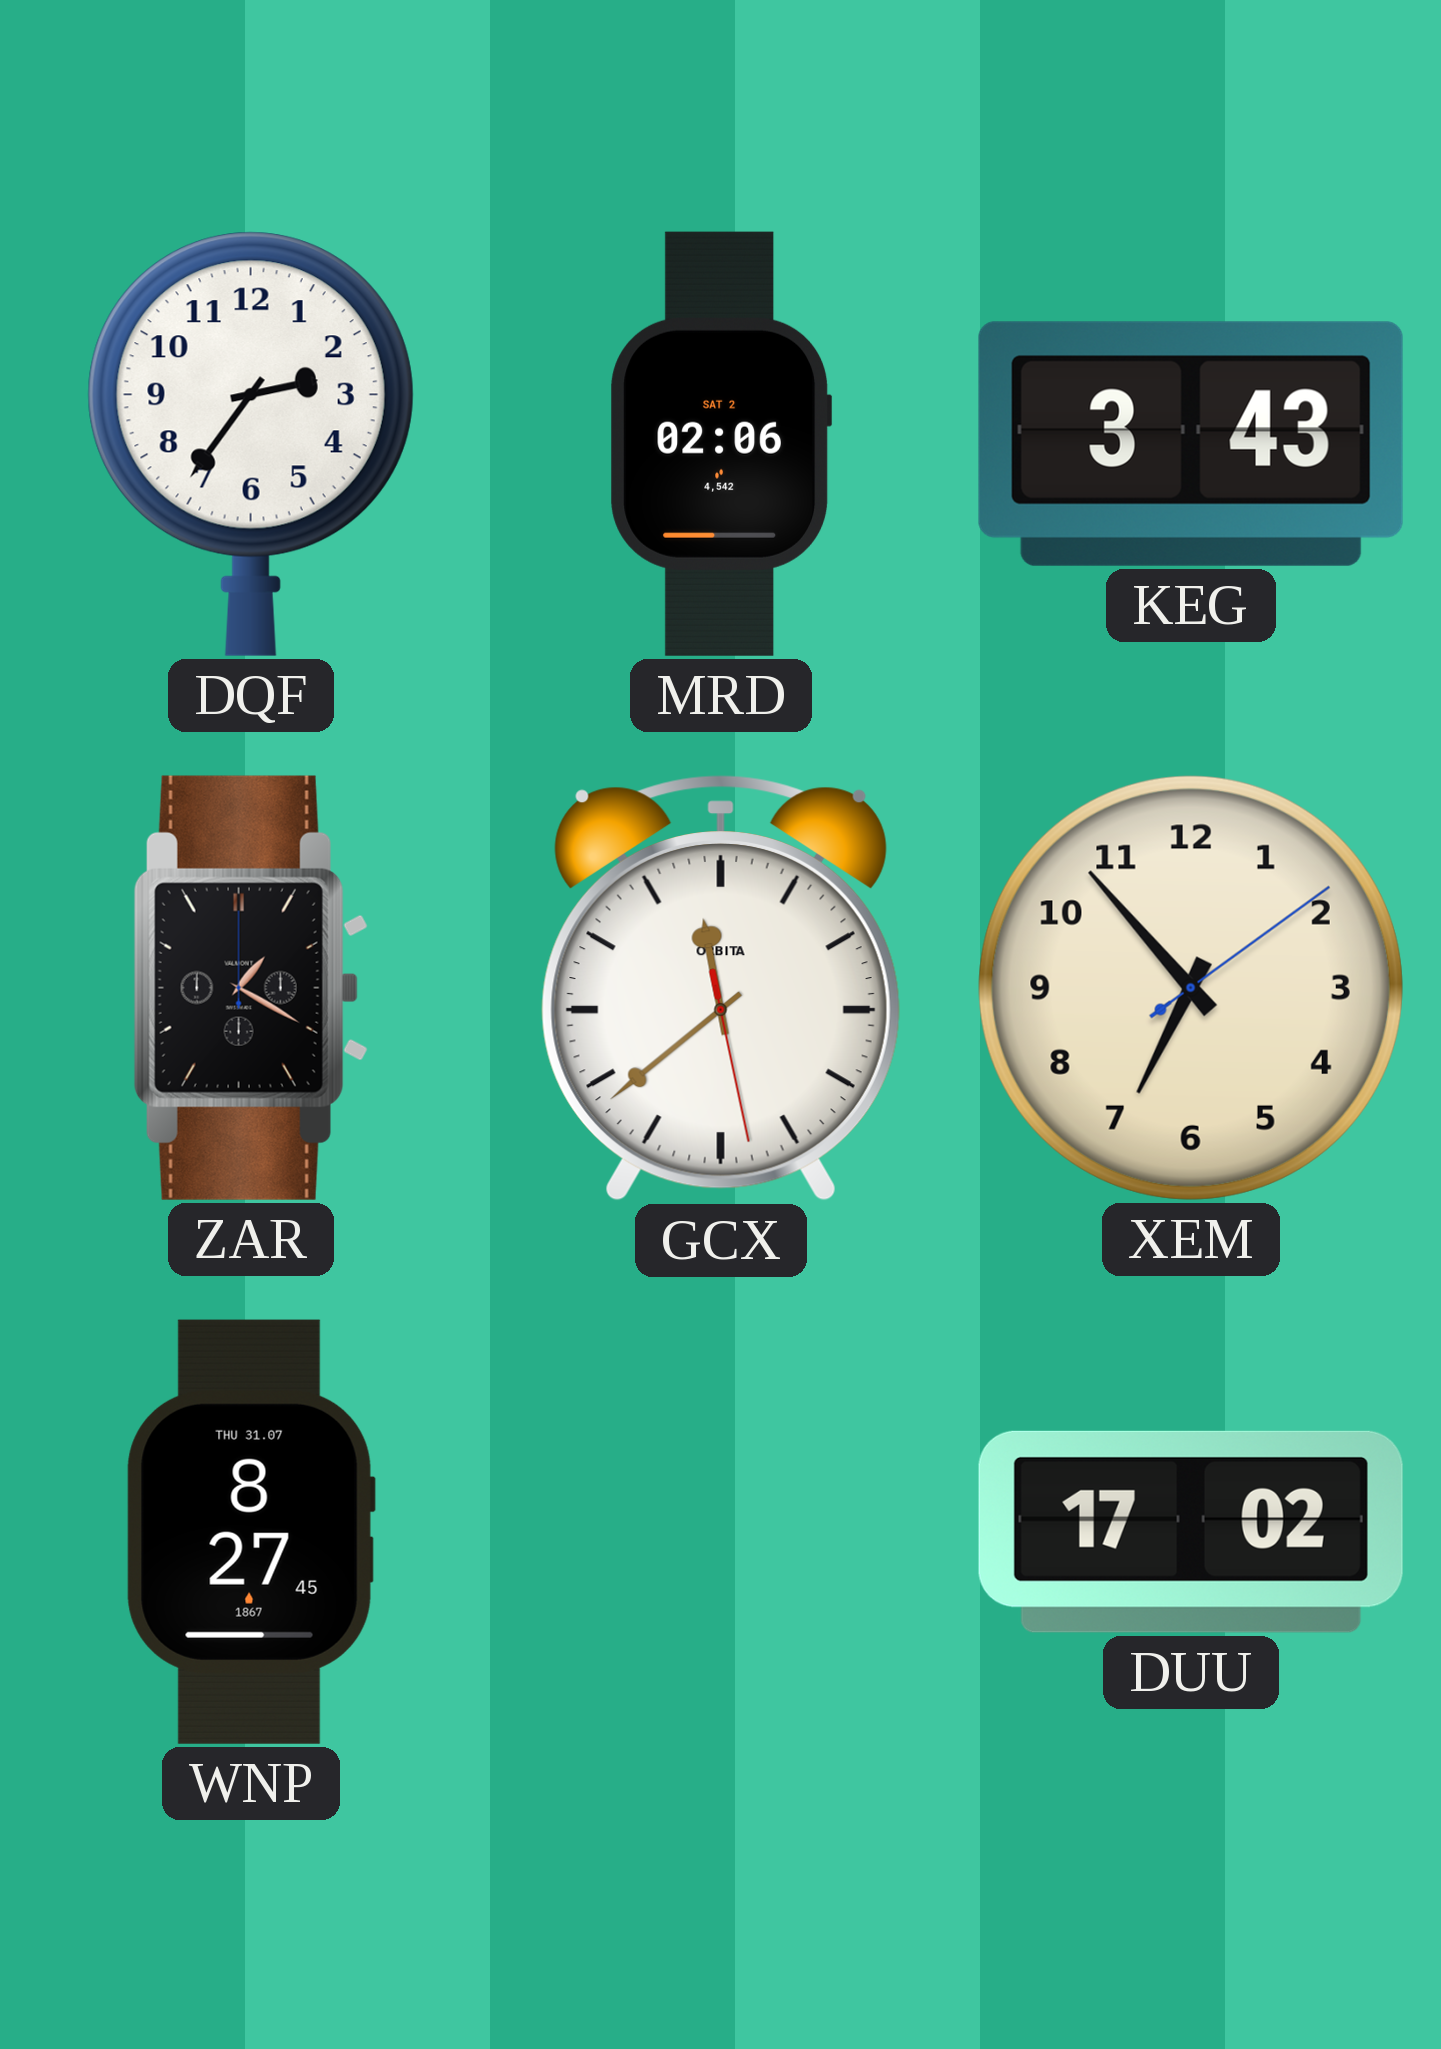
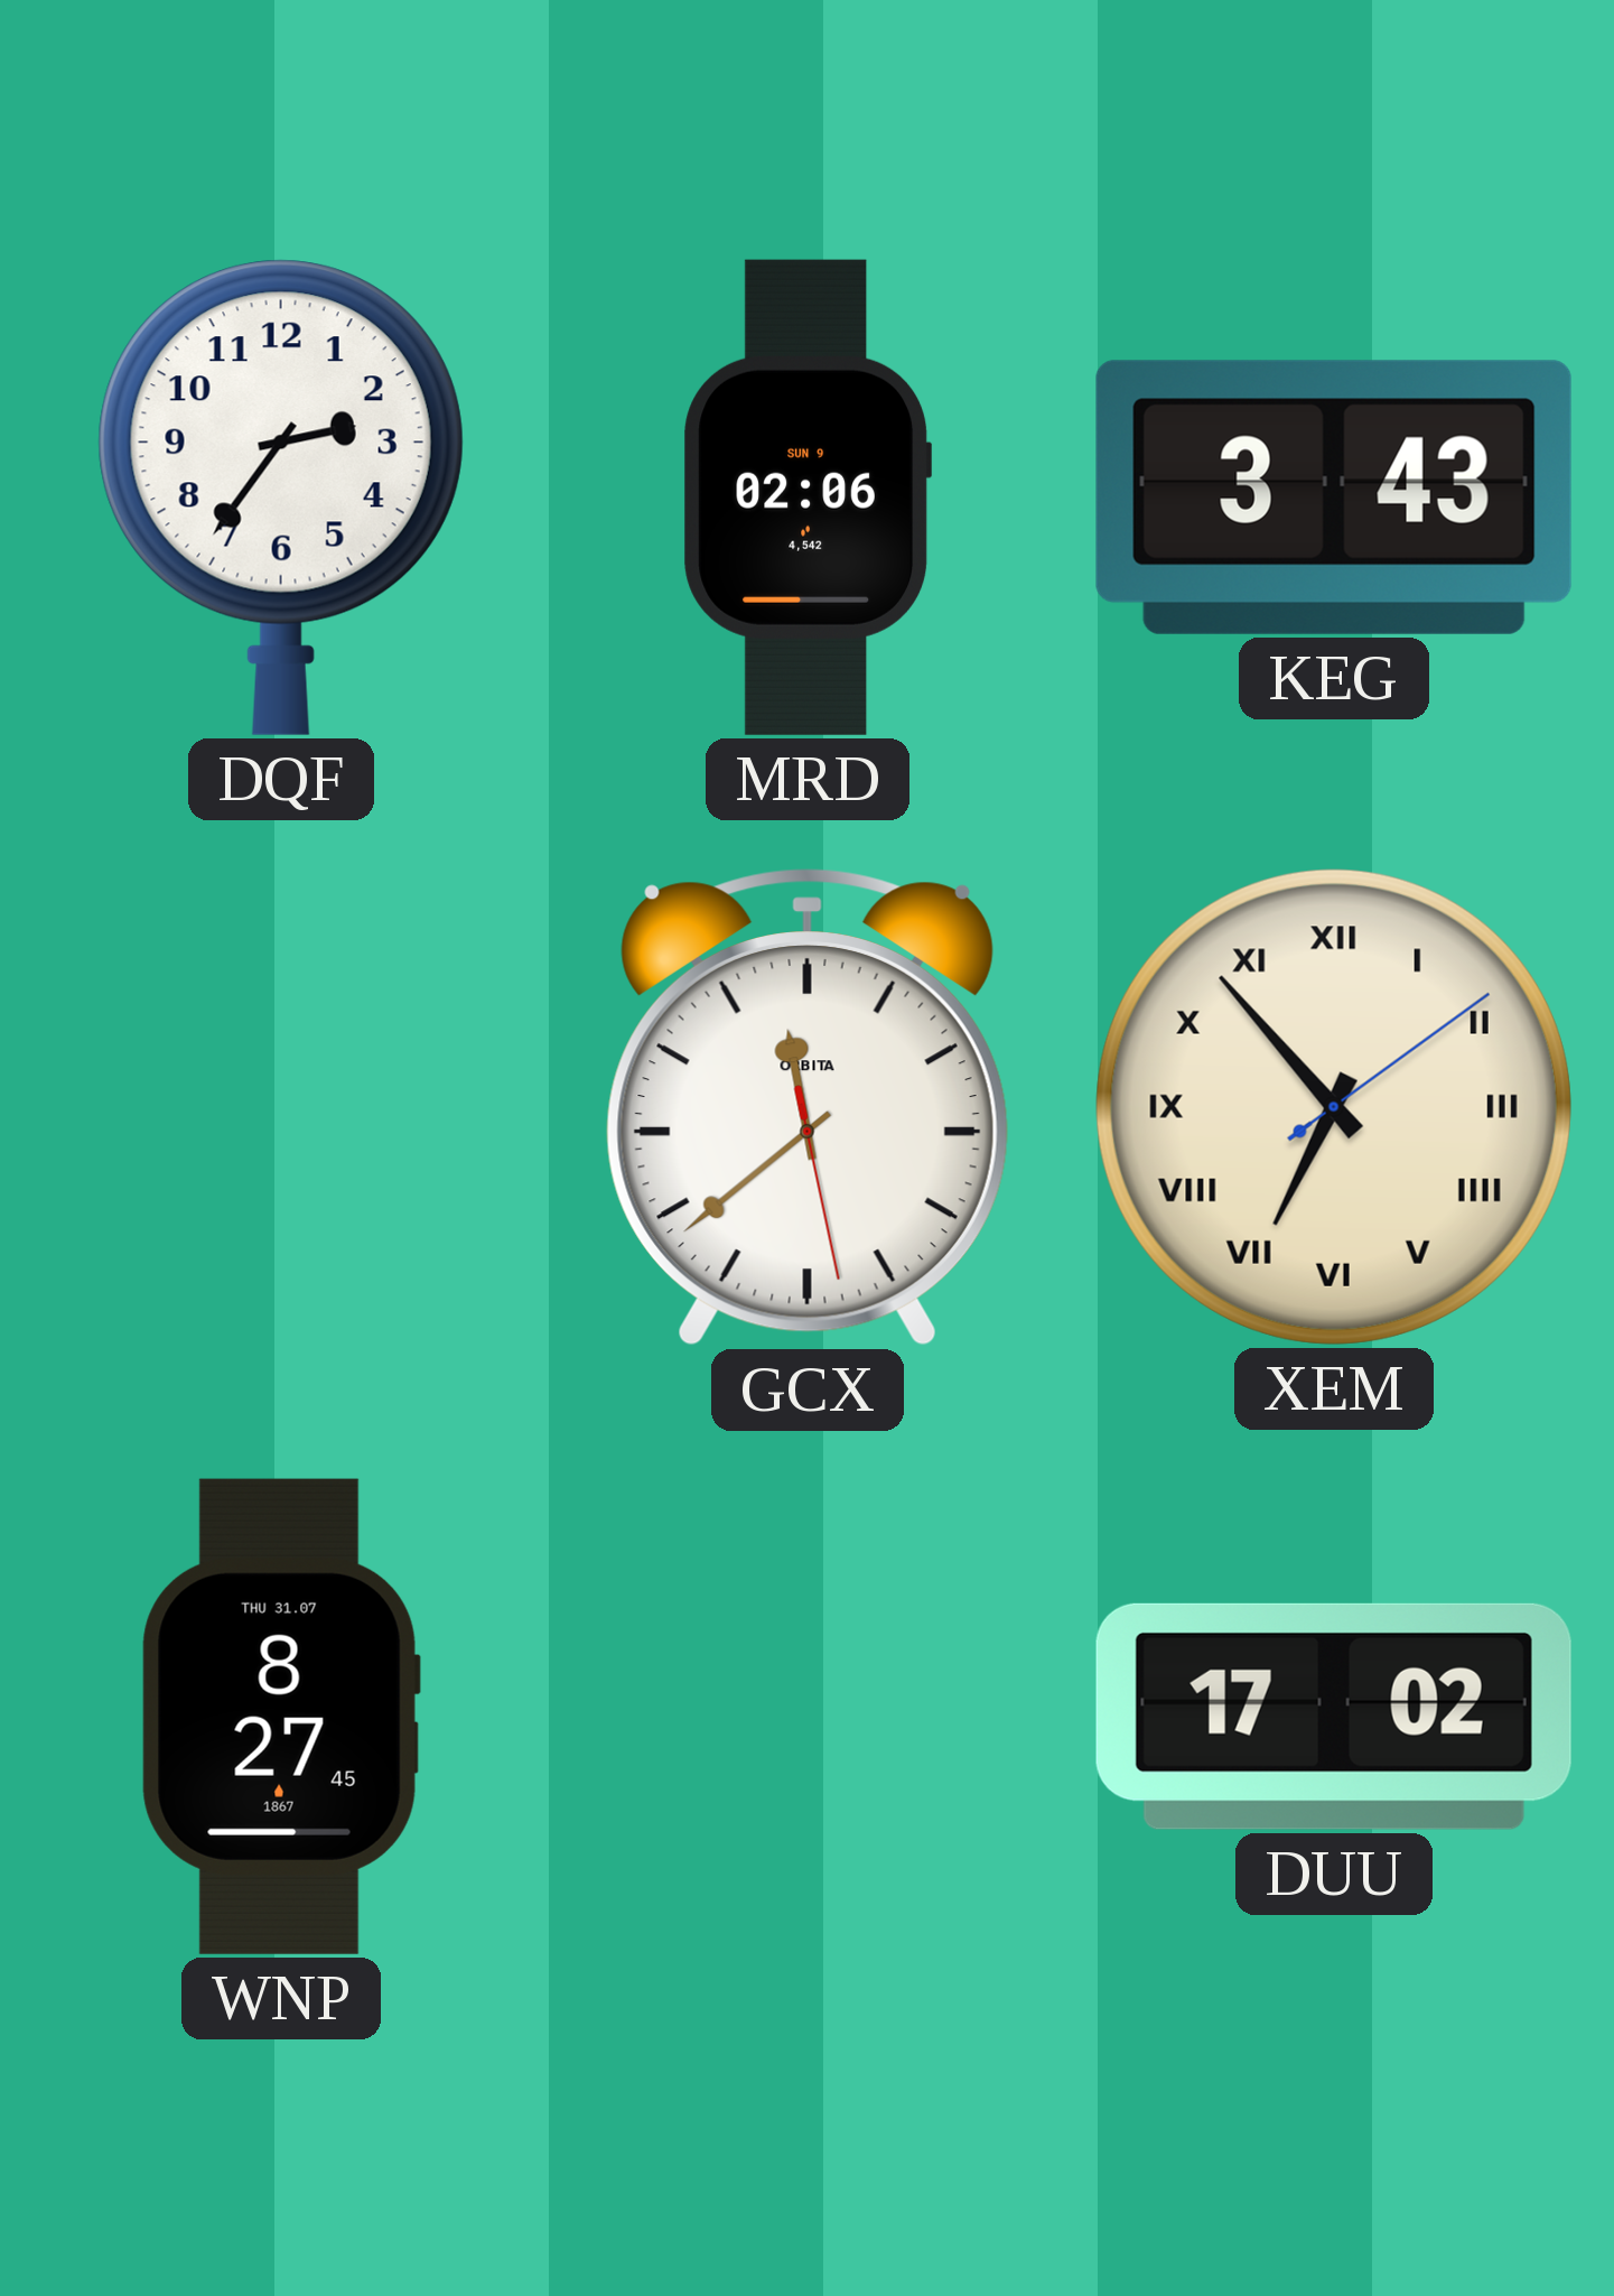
MRD date: SAT 2 -> SUN 9
ZAR: 1:20 -> none
XEM numerals: Arabic -> Roman
